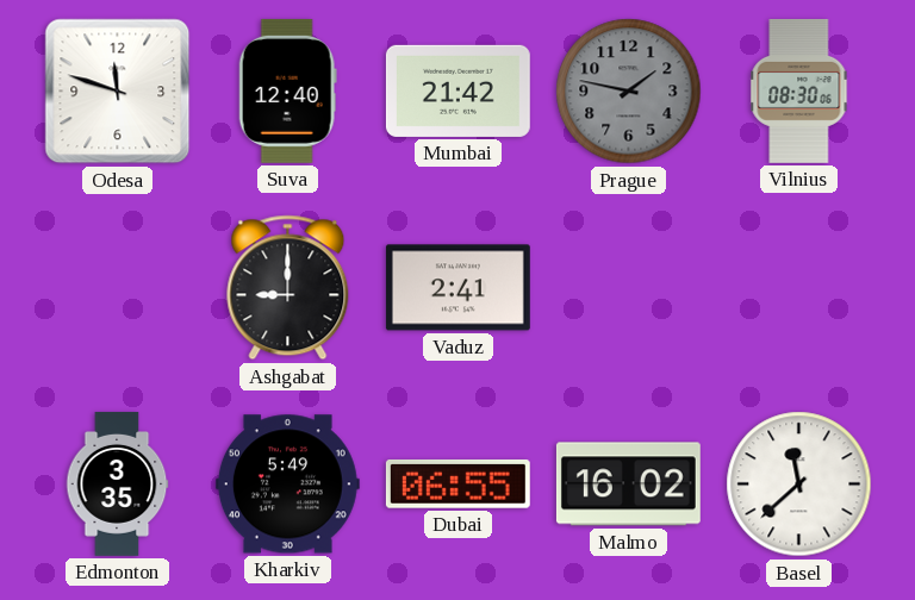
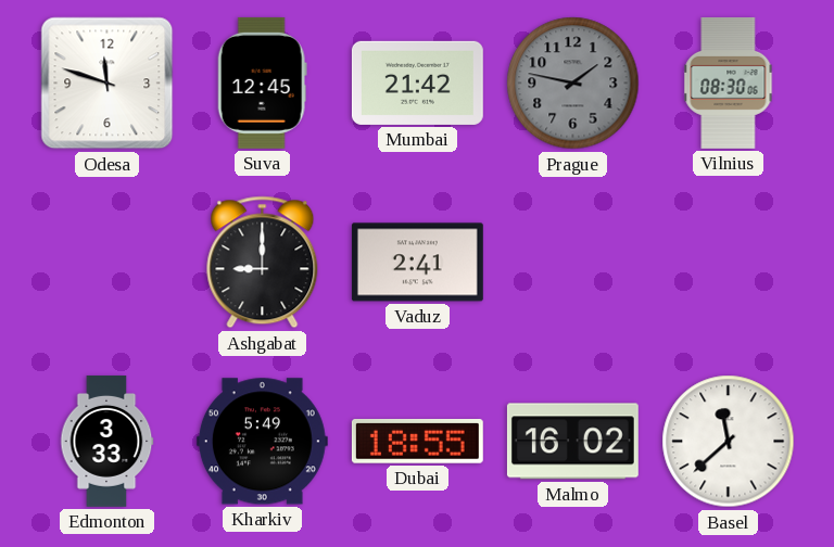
Suva: 12:40 -> 12:45
Edmonton: 3:35 -> 3:33
Dubai: 06:55 -> 18:55
